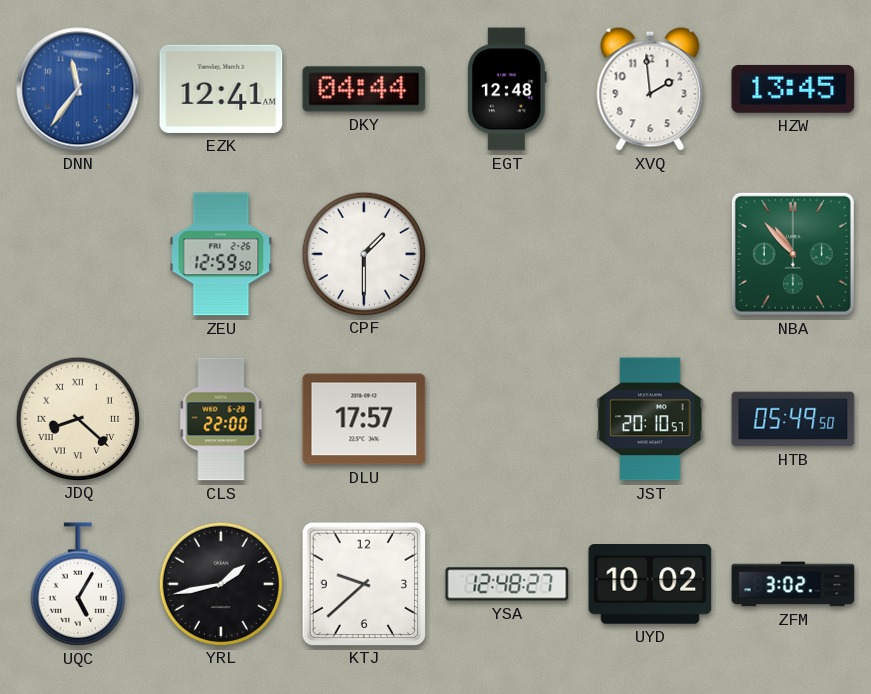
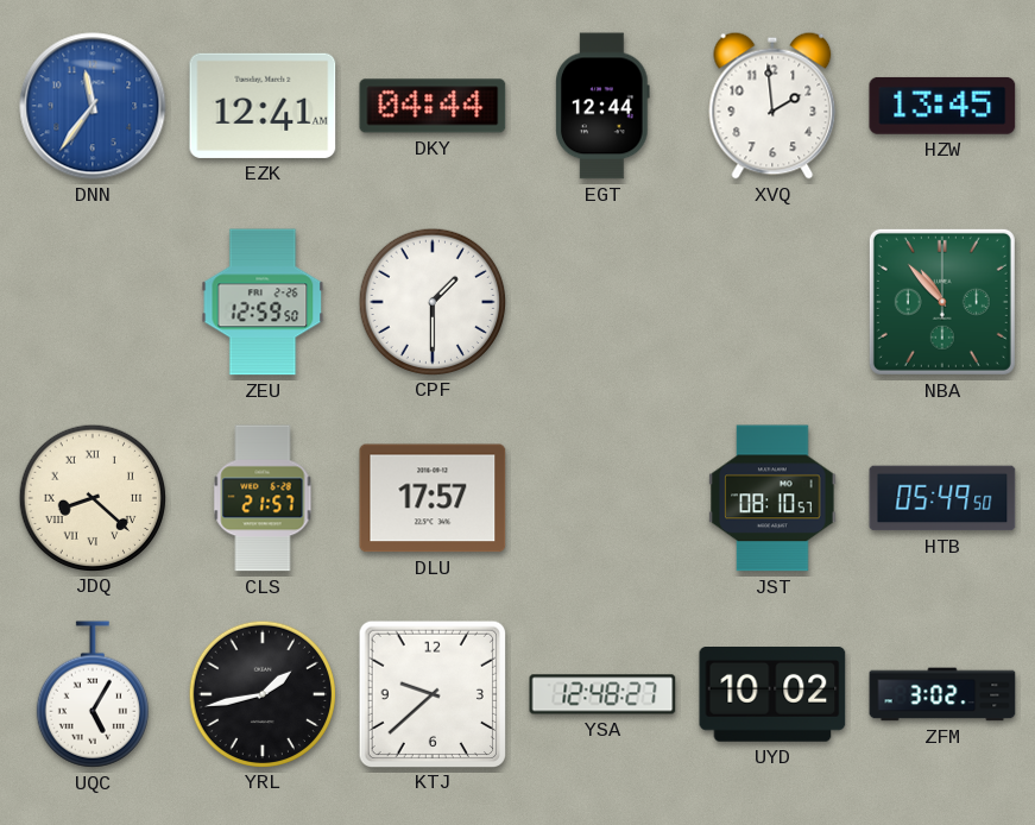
EGT: 12:48 -> 12:44
CLS: 22:00 -> 21:57
JST: 20:10 -> 08:10
